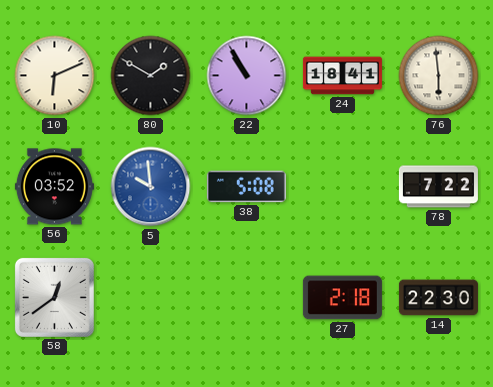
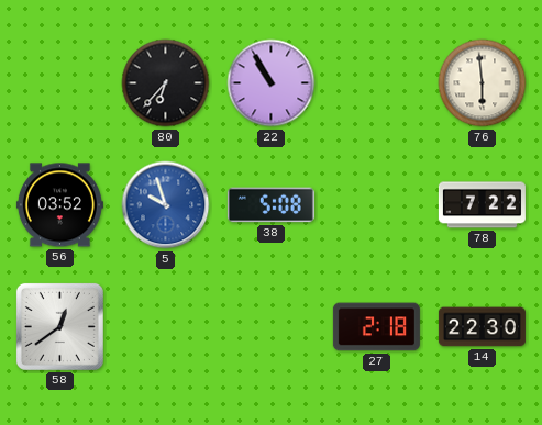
10: 6:11 -> none
80: 1:50 -> 6:37
24: 18:41 -> none
5: 9:59 -> 9:57
